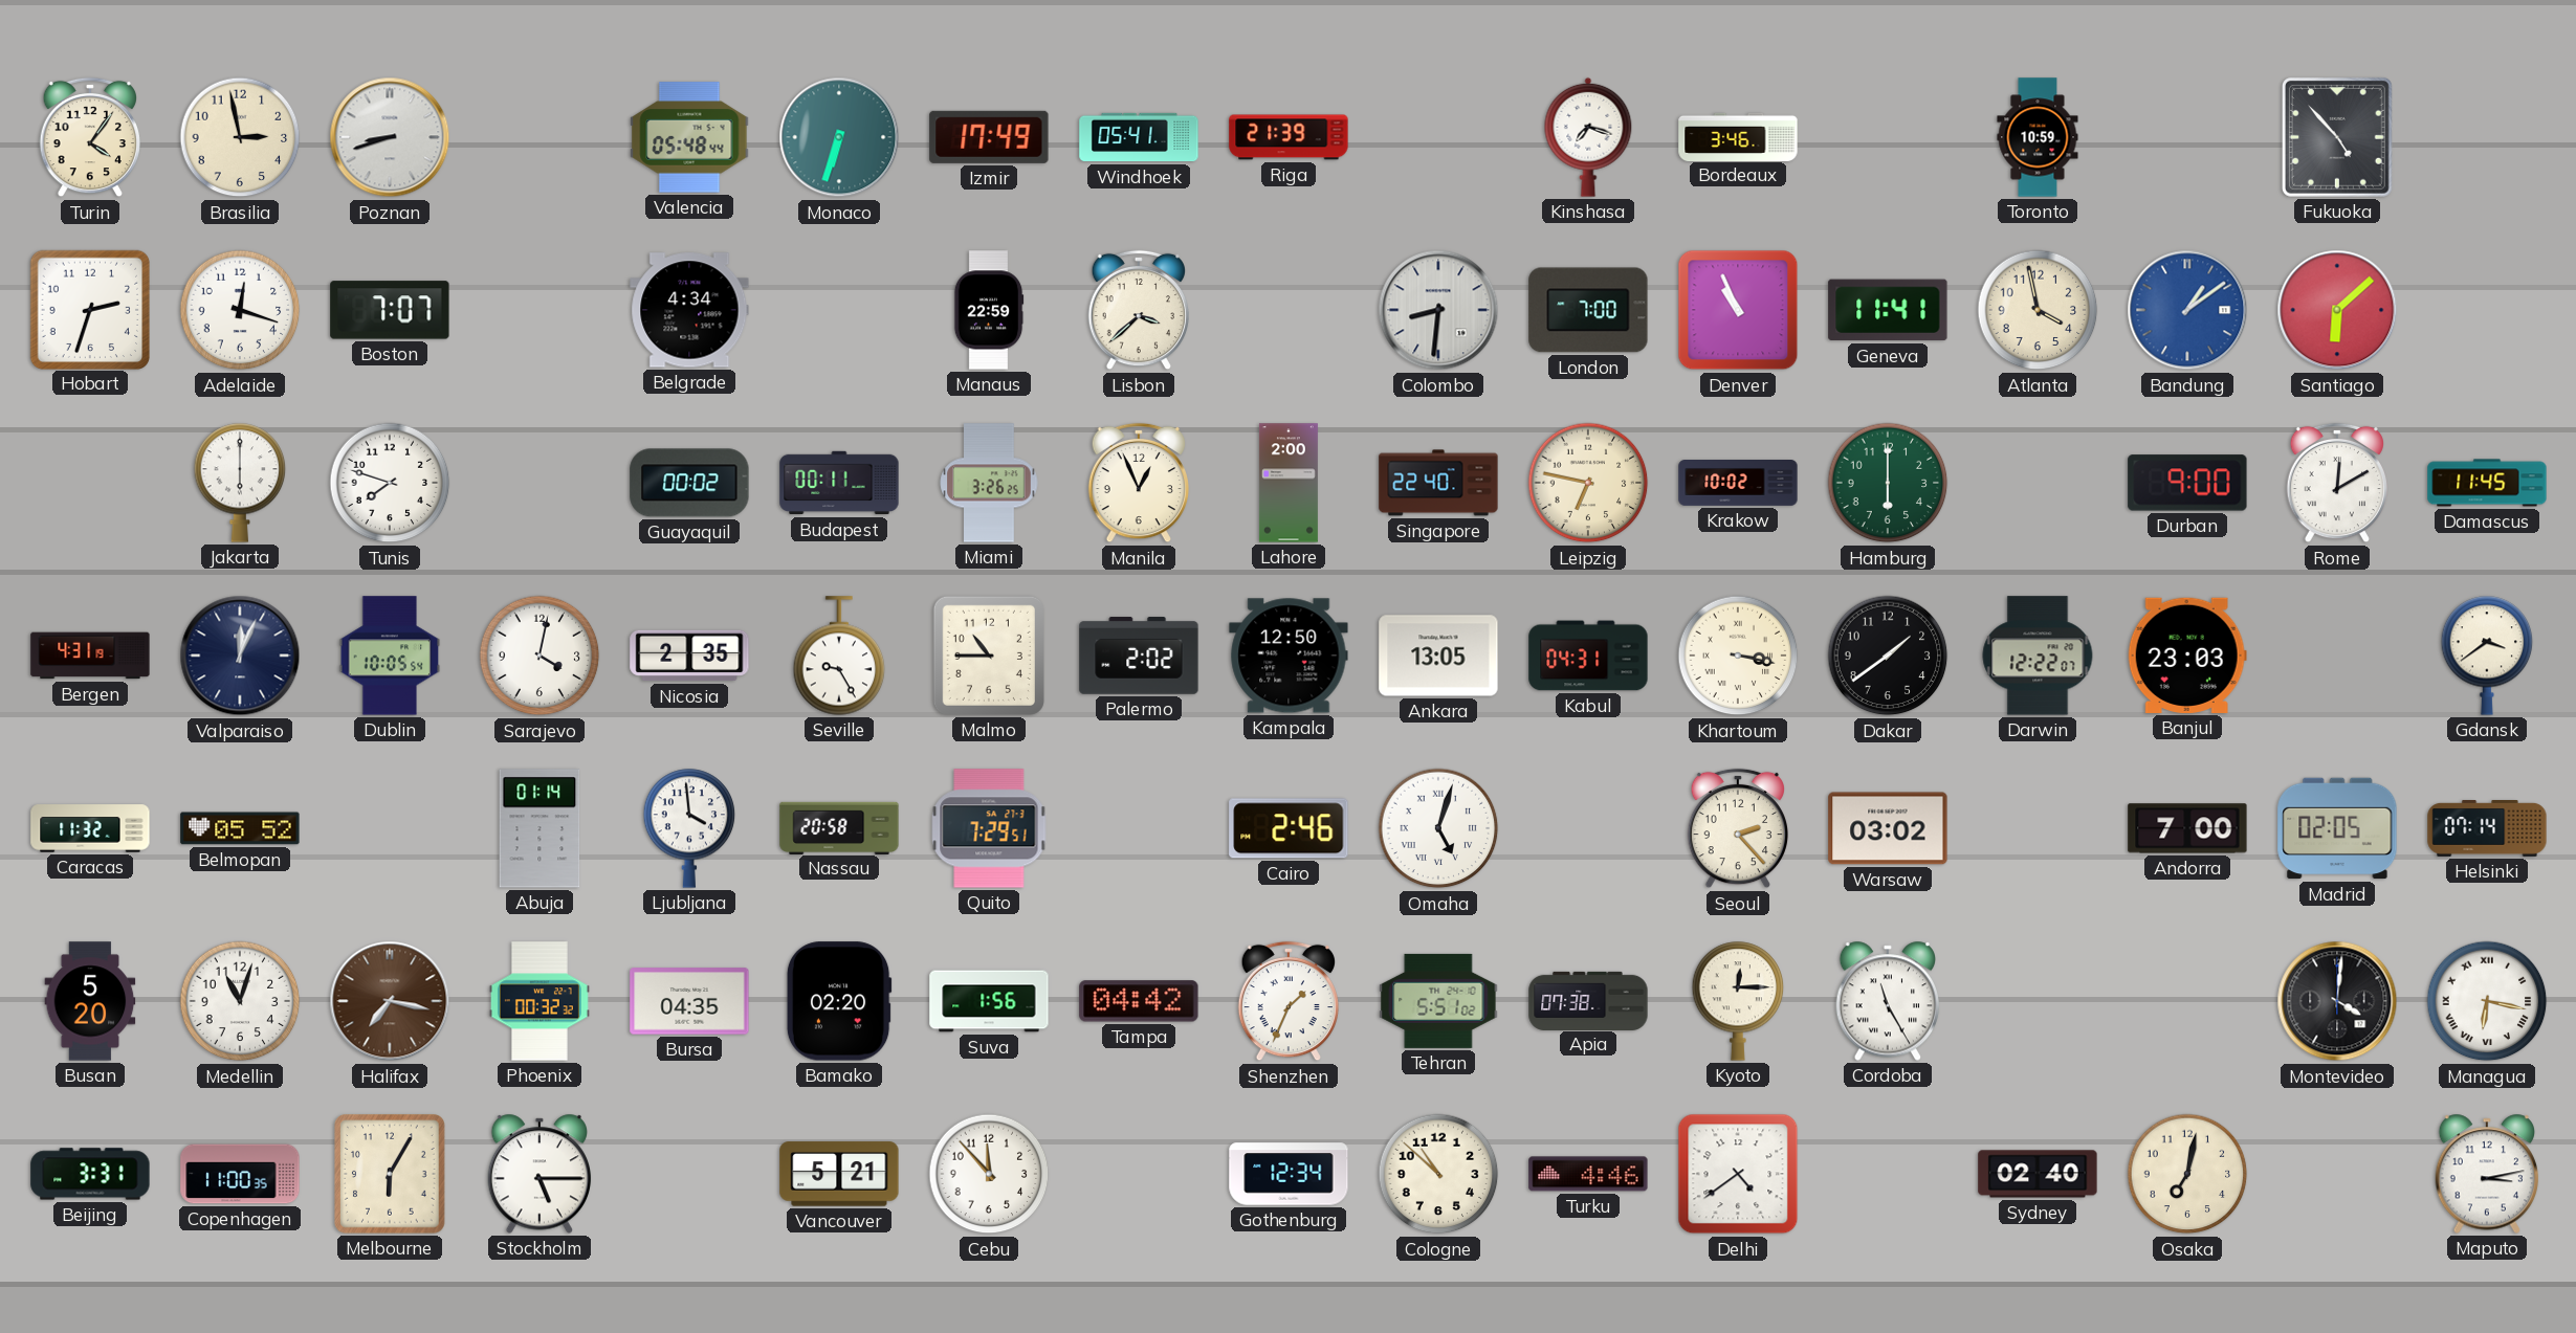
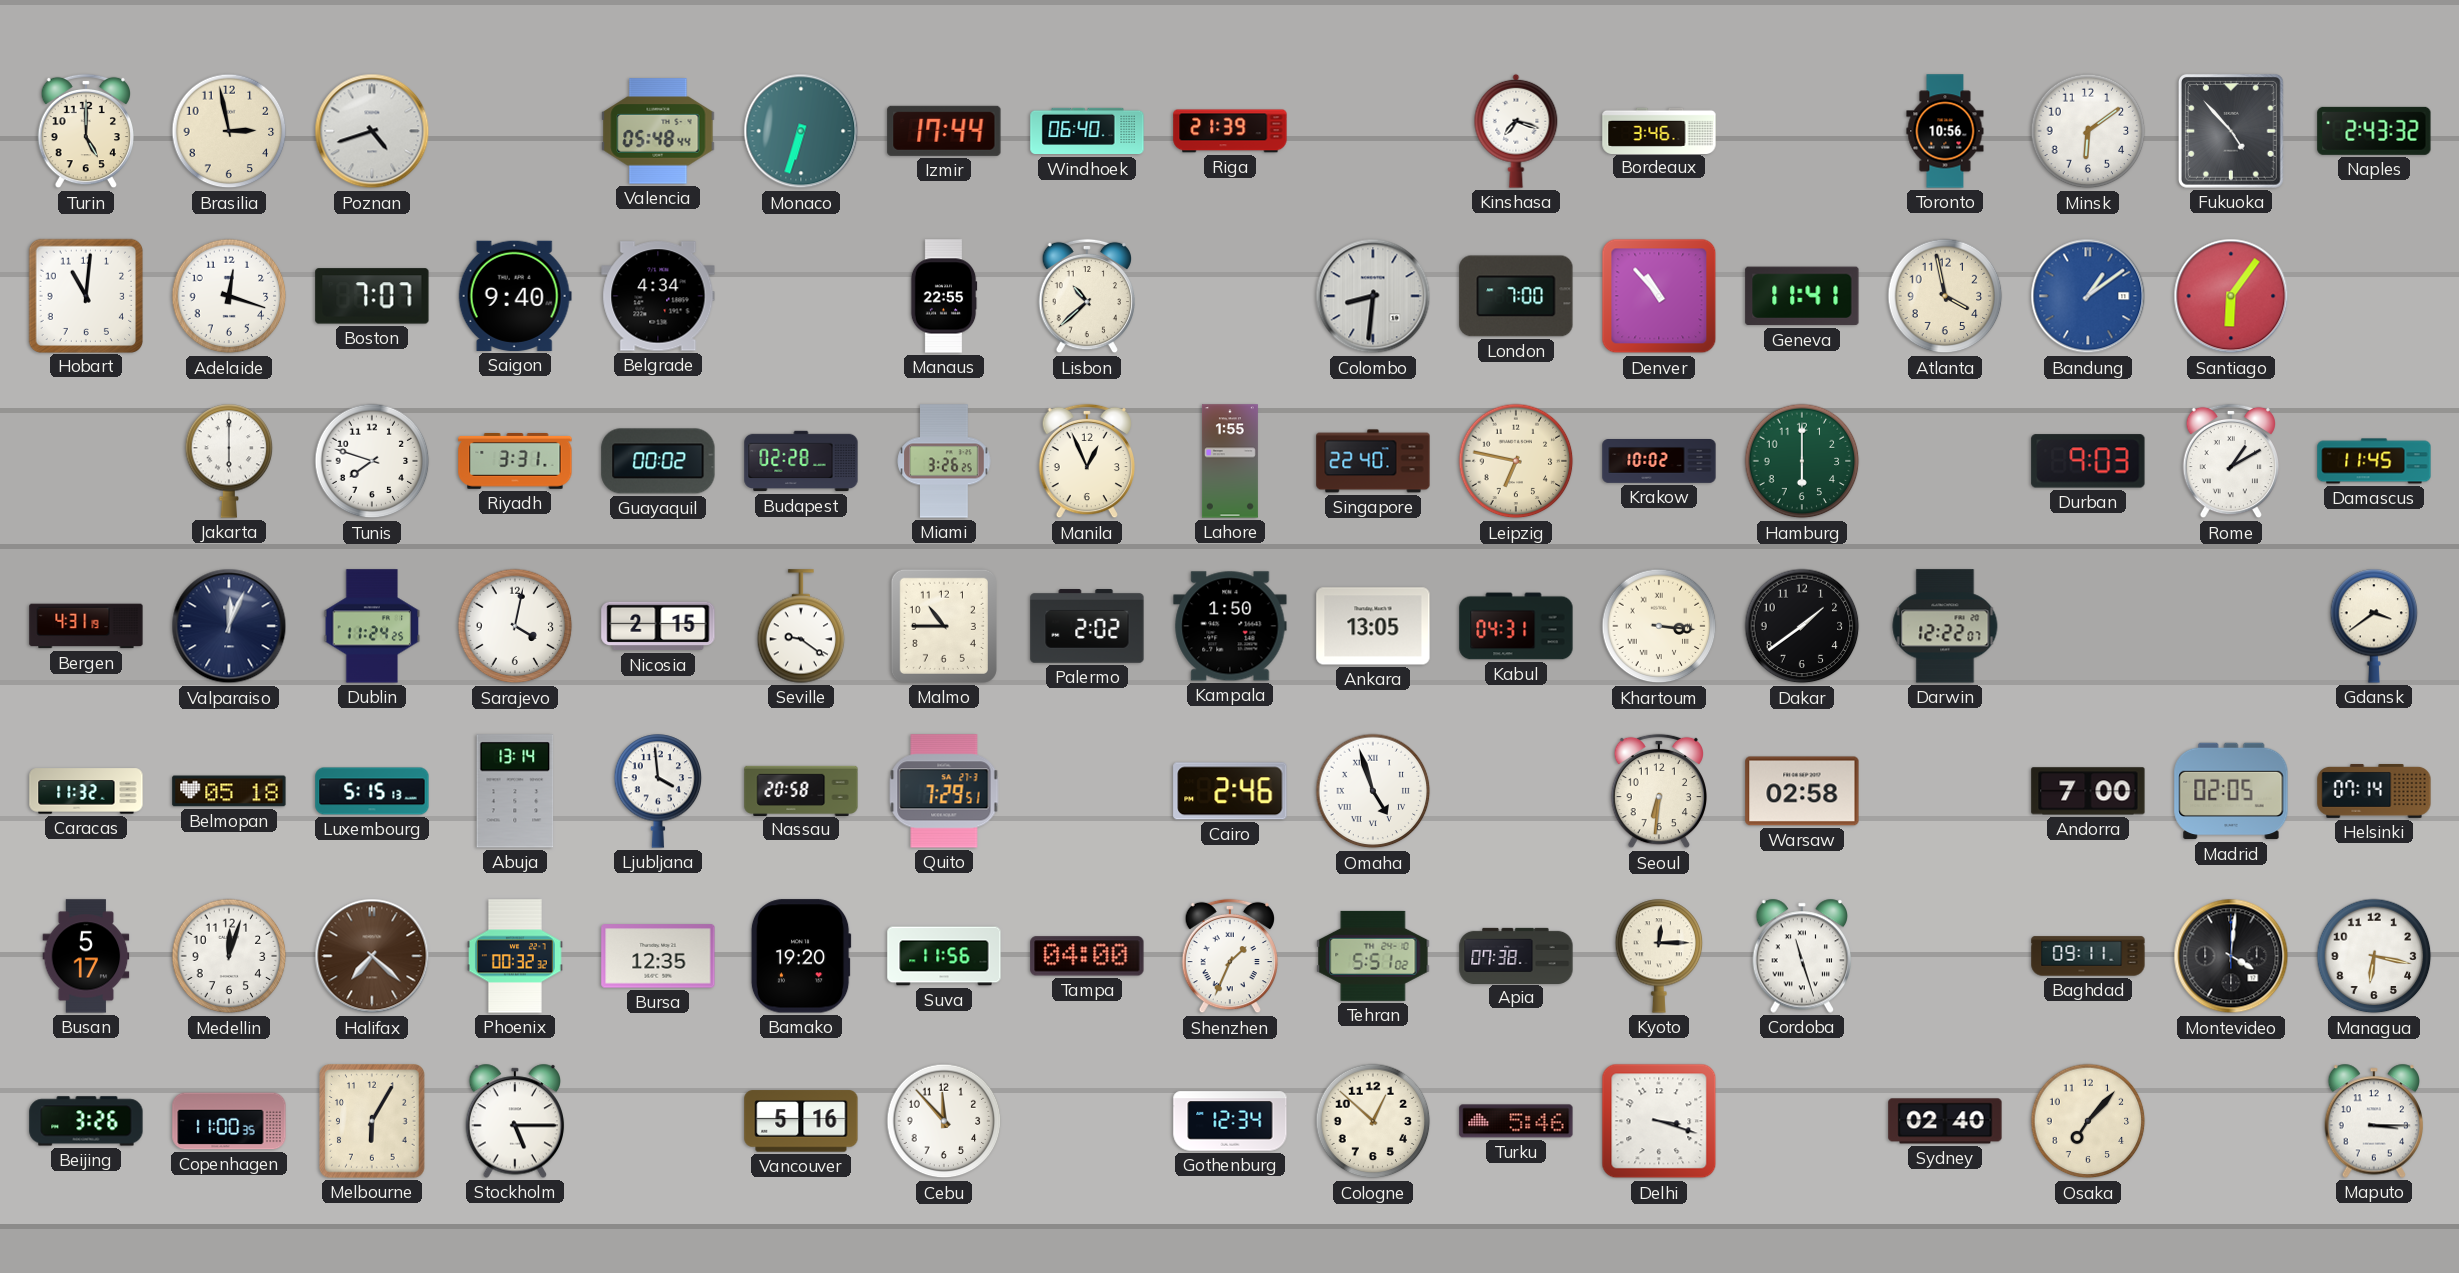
Turin: 4:06 -> 5:00
Poznan: 8:42 -> 4:42
Izmir: 17:49 -> 17:44
Windhoek: 05:41 -> 06:40
Toronto: 10:59 -> 10:56
Minsk: none -> 6:09
Naples: none -> 2:43
Hobart: 2:33 -> 11:01
Saigon: none -> 9:40
Manaus: 22:59 -> 22:55
Lisbon: 3:38 -> 10:38
Denver: 10:56 -> 10:53
Santiago: 6:08 -> 6:06
Riyadh: none -> 3:31
Budapest: 00:11 -> 02:28
Lahore: 2:00 -> 1:55
Durban: 9:00 -> 9:03
Rome: 12:10 -> 1:10
Dublin: 10:05 -> 11:24
Nicosia: 2:35 -> 2:15
Seville: 9:25 -> 9:21
Kampala: 12:50 -> 1:50
Khartoum: 3:17 -> 3:16
Banjul: 23:03 -> none
Belmopan: 05:52 -> 05:18
Luxembourg: none -> 5:15
Abuja: 01:14 -> 13:14
Omaha: 5:03 -> 4:57
Seoul: 2:23 -> 6:31
Warsaw: 03:02 -> 02:58
Busan: 5:20 -> 5:17
Medellin: 11:03 -> 12:03
Halifax: 7:17 -> 7:22
Bursa: 04:35 -> 12:35
Bamako: 02:20 -> 19:20
Suva: 1:56 -> 11:56
Tampa: 04:42 -> 04:00
Cordoba: 11:25 -> 11:27
Baghdad: none -> 09:11
Managua numerals: Roman -> Arabic
Beijing: 3:31 -> 3:26
Vancouver: 5:21 -> 5:16
Cologne: 10:52 -> 12:52
Turku: 4:46 -> 5:46
Delhi: 4:39 -> 3:18
Osaka: 7:02 -> 7:07
Maputo: 3:13 -> 3:15
